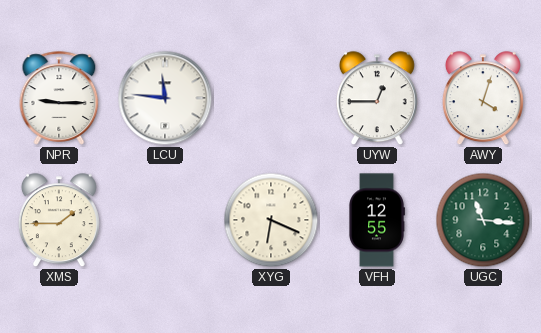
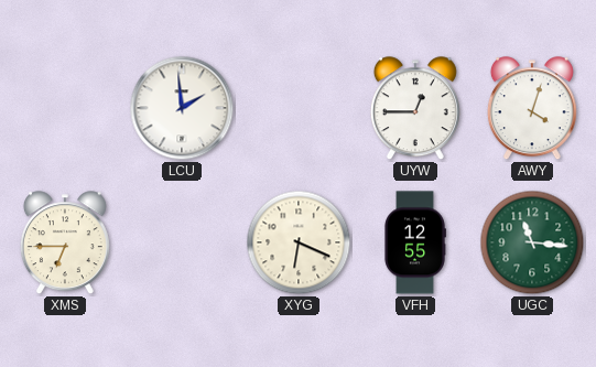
NPR: 9:15 -> none
LCU: 11:46 -> 1:59
XMS: 1:45 -> 6:45
